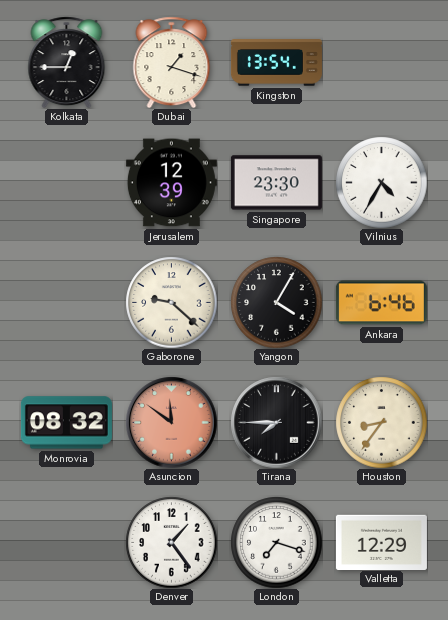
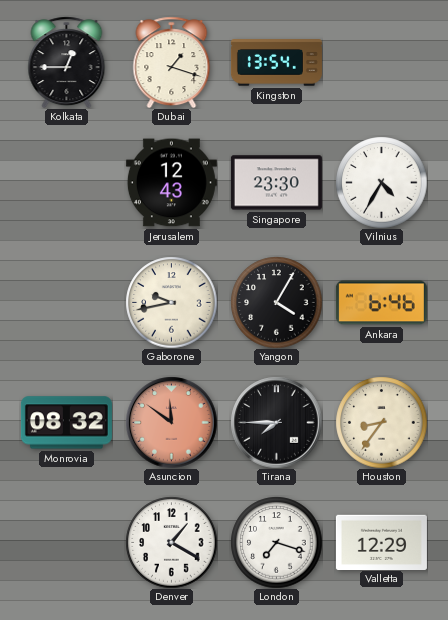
Jerusalem: 12:39 -> 12:43
Gaborone: 9:22 -> 9:43
Denver: 1:24 -> 1:20
